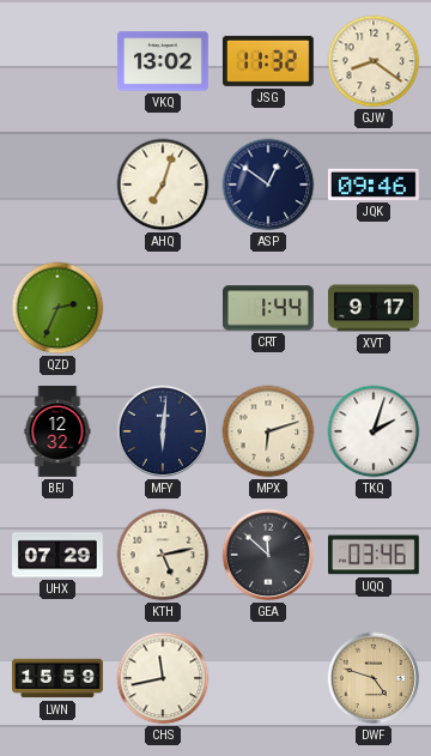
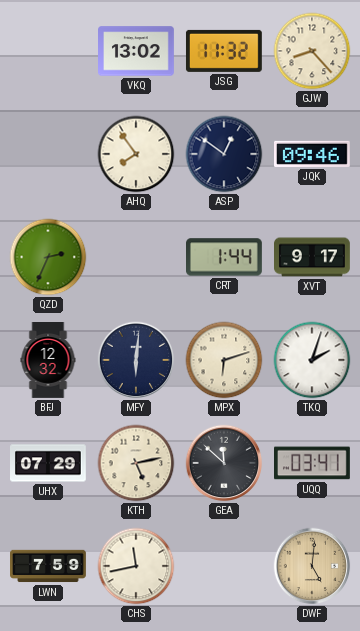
GJW: 8:21 -> 8:23
AHQ: 7:03 -> 7:54
UQQ: 03:46 -> 03:41
LWN: 15:59 -> 7:59
DWF: 4:48 -> 5:01
